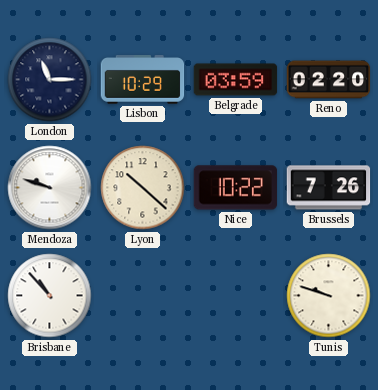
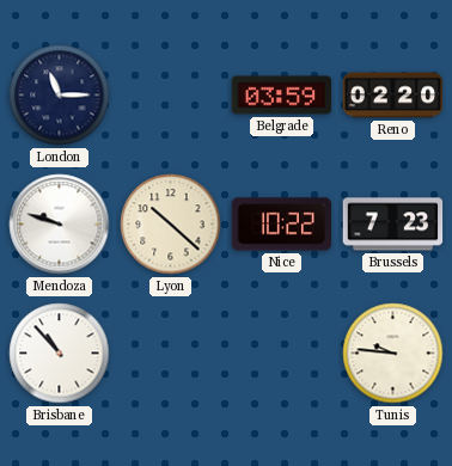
Lisbon: 10:29 -> none
Brussels: 7:26 -> 7:23
Tunis: 9:48 -> 9:46
